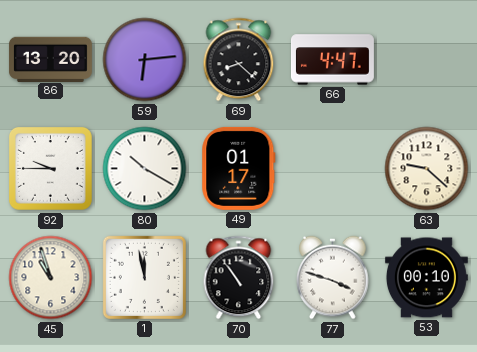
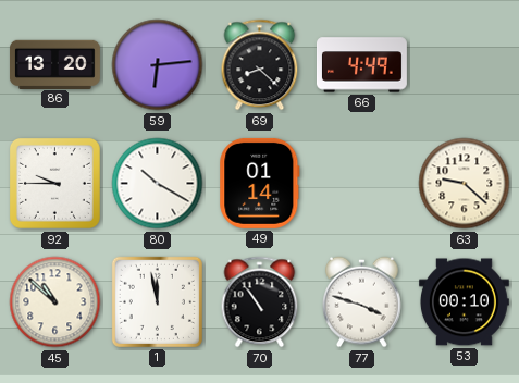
66: 4:47 -> 4:49
49: 01:17 -> 01:14
45: 10:57 -> 10:52
